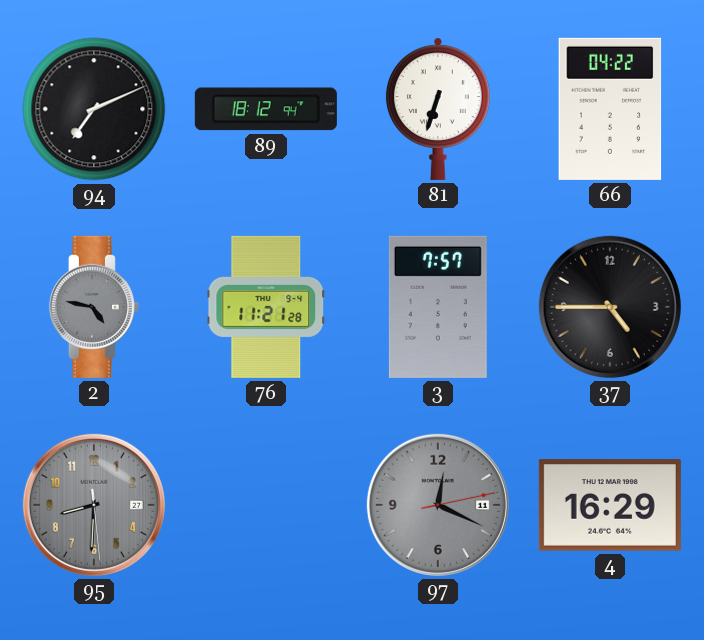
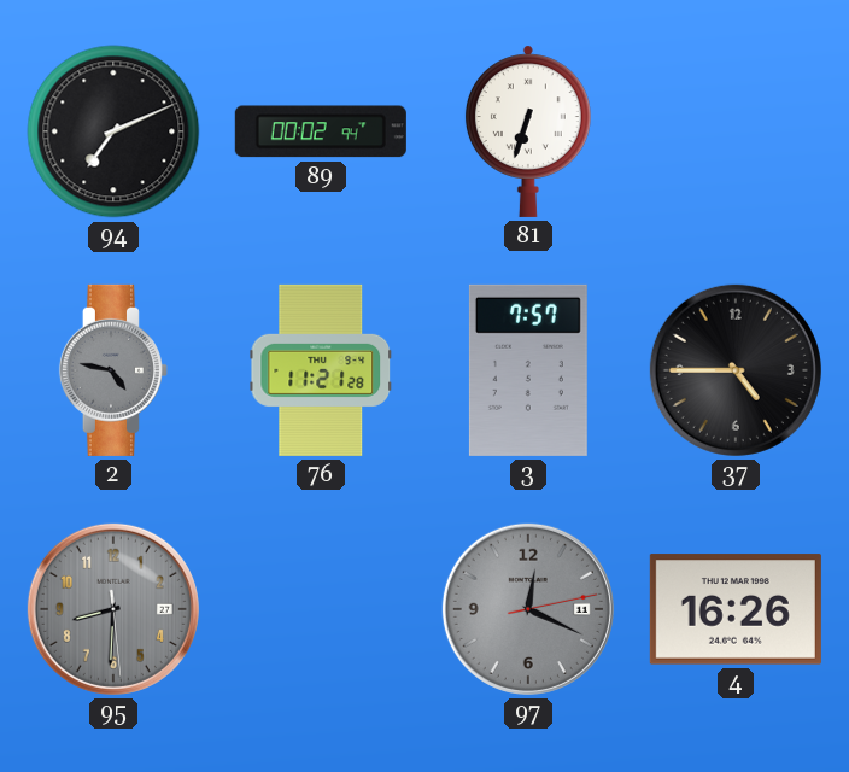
89: 18:12 -> 00:02
66: 04:22 -> none
4: 16:29 -> 16:26
